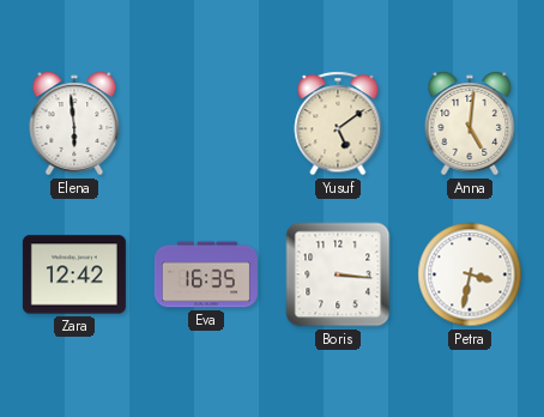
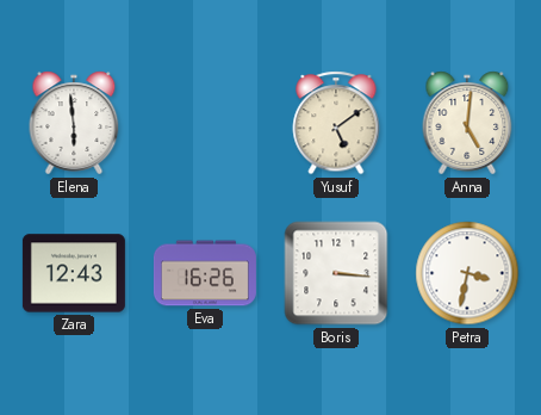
Zara: 12:42 -> 12:43
Eva: 16:35 -> 16:26
